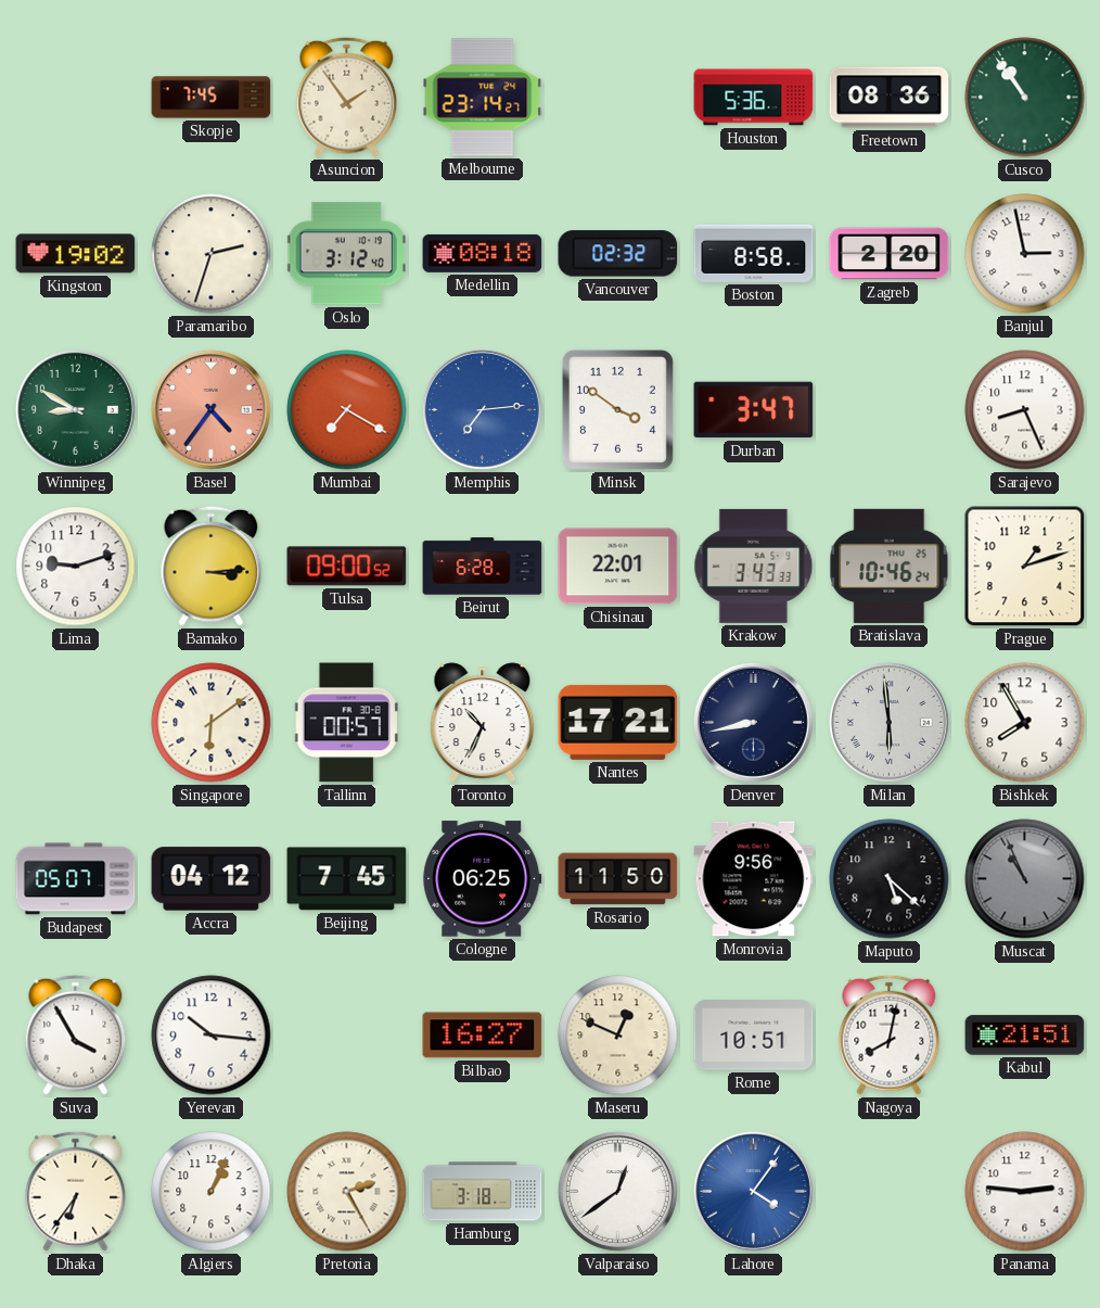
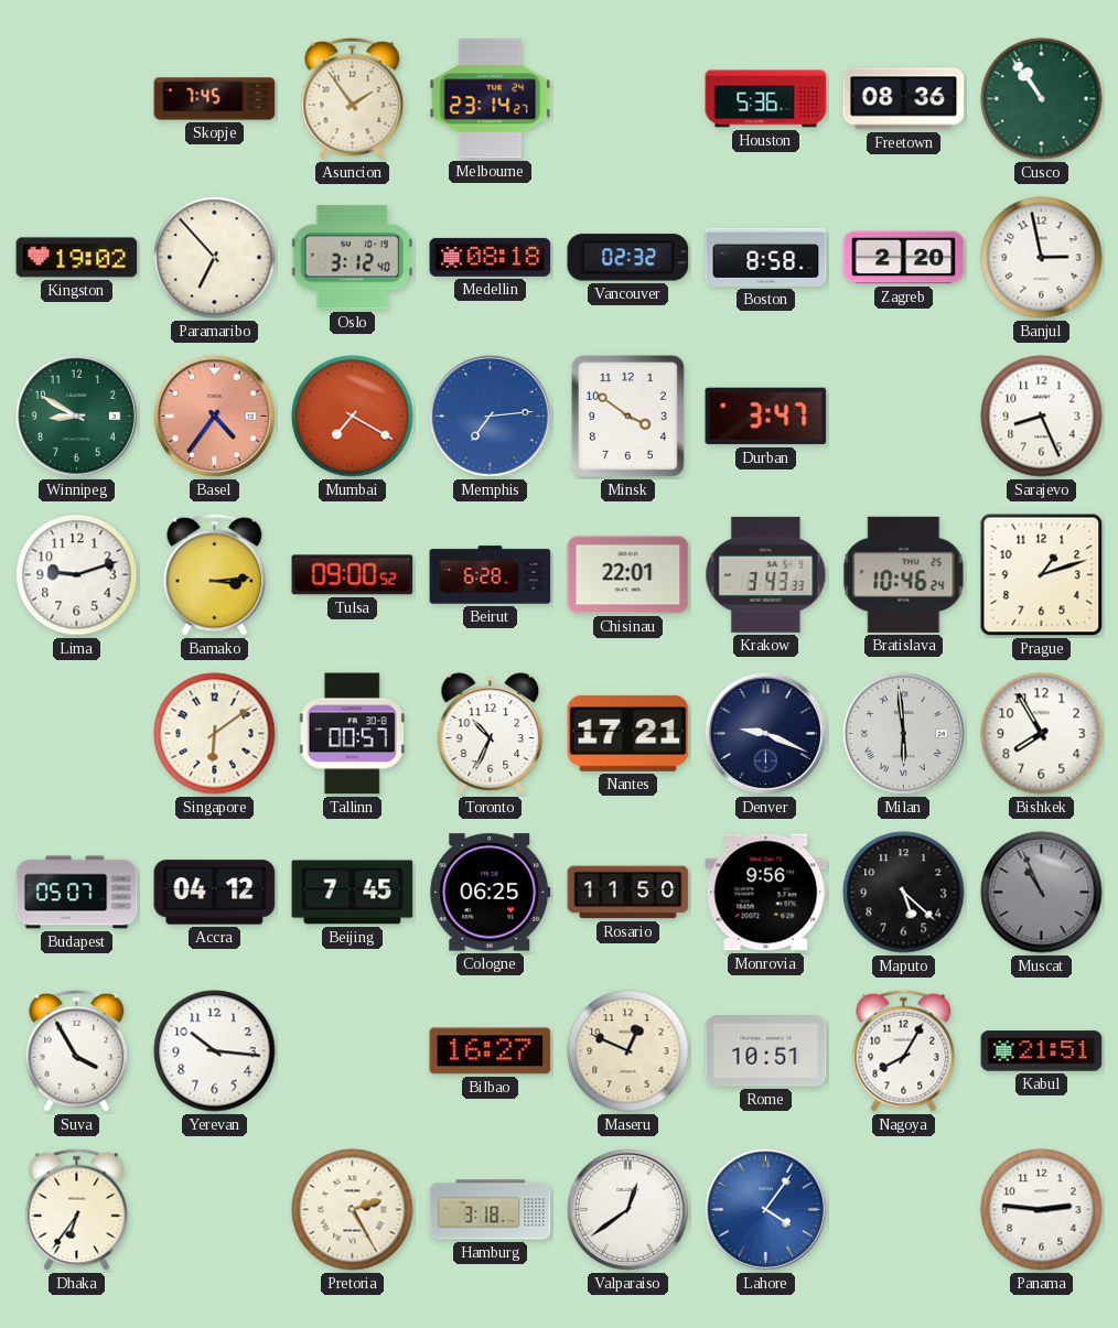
Paramaribo: 2:33 -> 6:53
Denver: 8:43 -> 9:19
Nagoya: 8:02 -> 8:05
Algiers: 1:04 -> none
